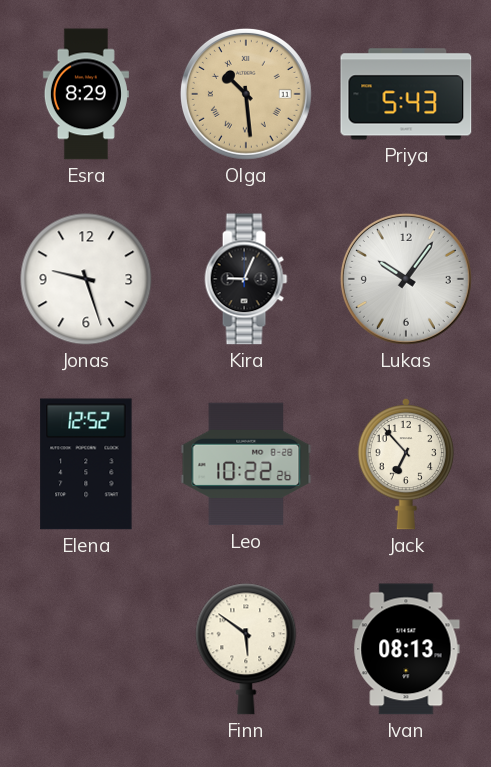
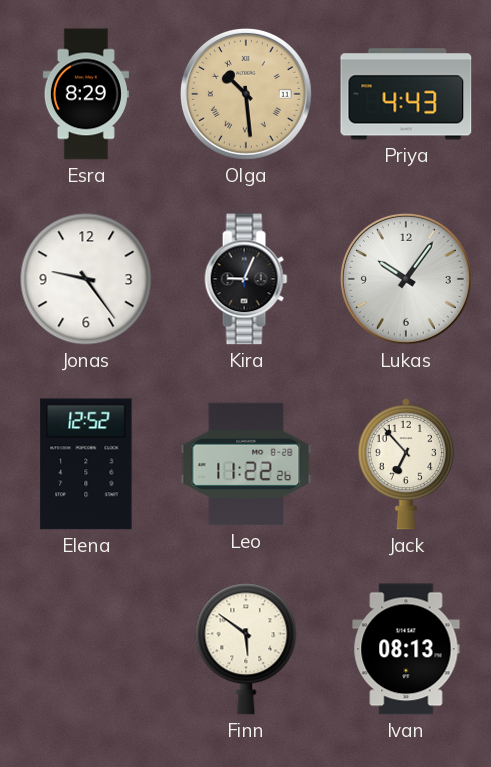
Priya: 5:43 -> 4:43
Jonas: 9:27 -> 9:24
Leo: 10:22 -> 11:22
